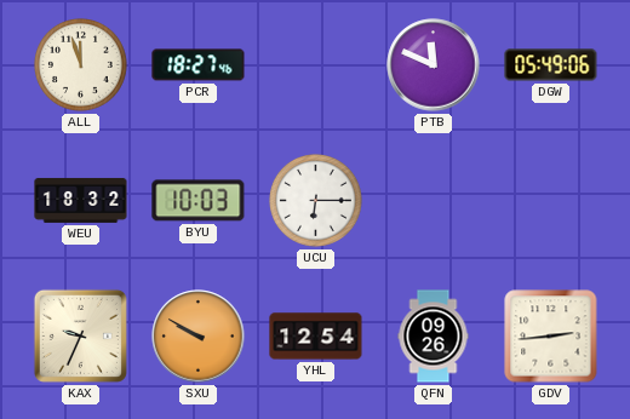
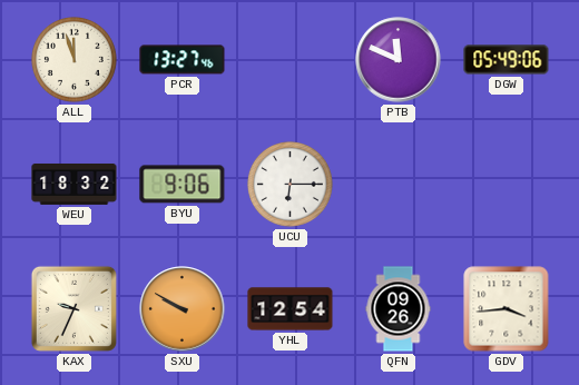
PCR: 18:27 -> 13:27
BYU: 10:03 -> 9:06
GDV: 2:44 -> 3:44
